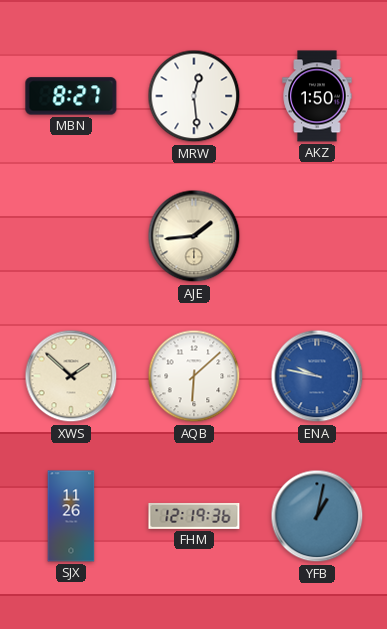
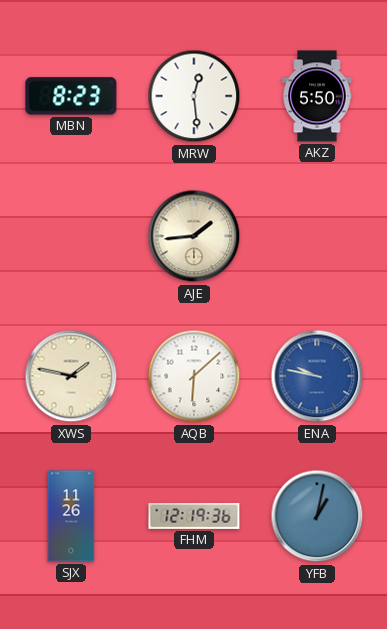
MBN: 8:27 -> 8:23
AKZ: 1:50 -> 5:50
XWS: 1:52 -> 1:47
